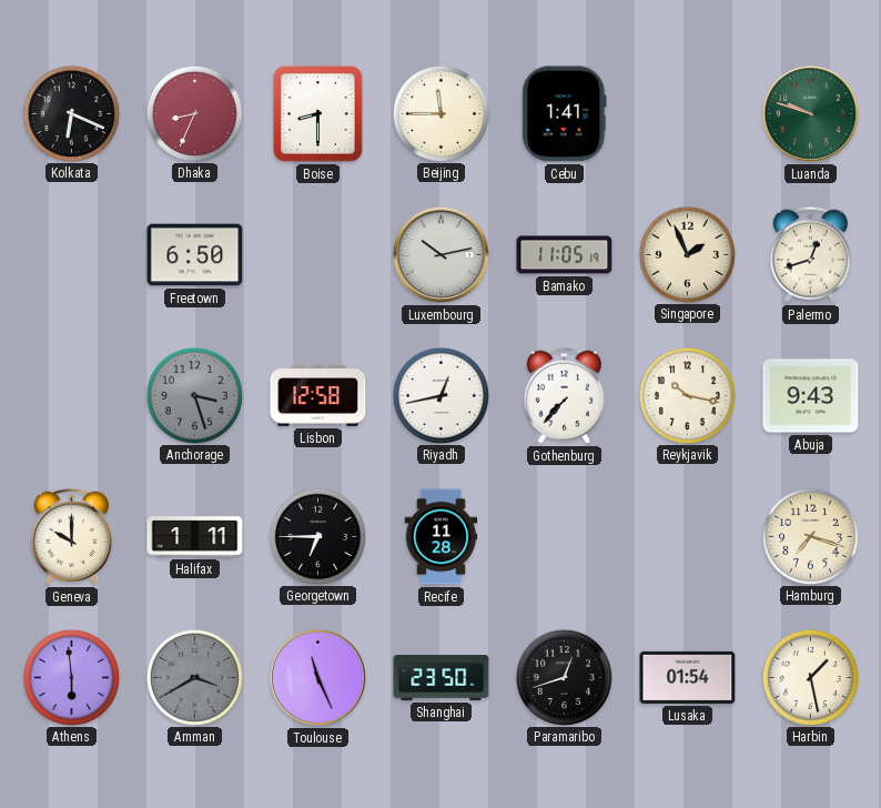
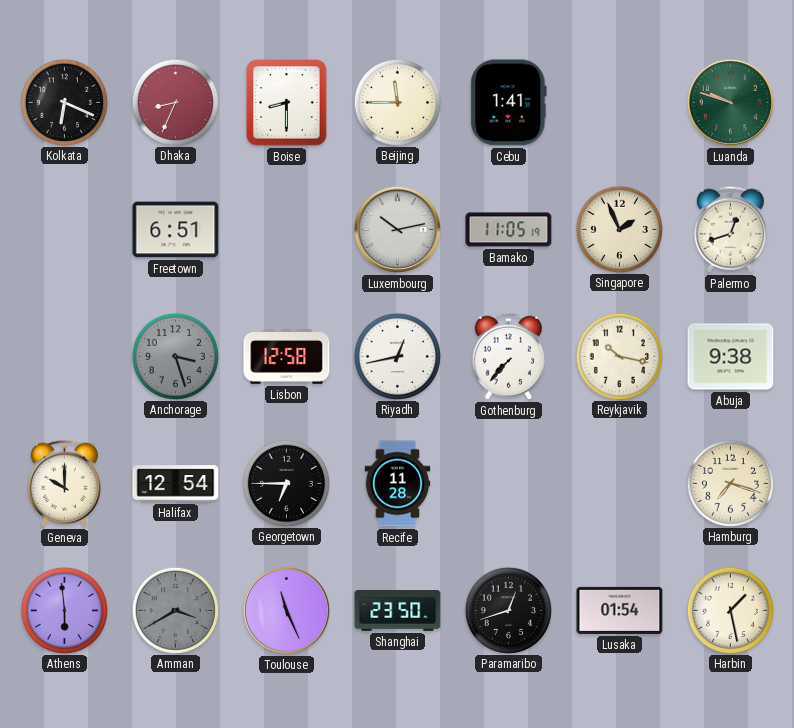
Freetown: 6:50 -> 6:51
Abuja: 9:43 -> 9:38
Halifax: 1:11 -> 12:54
